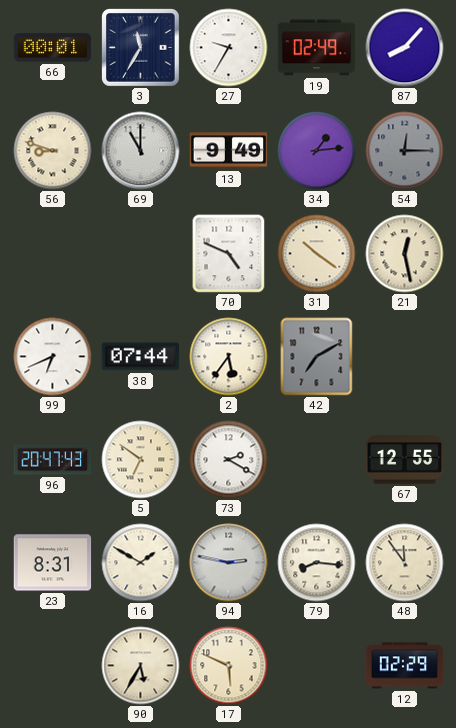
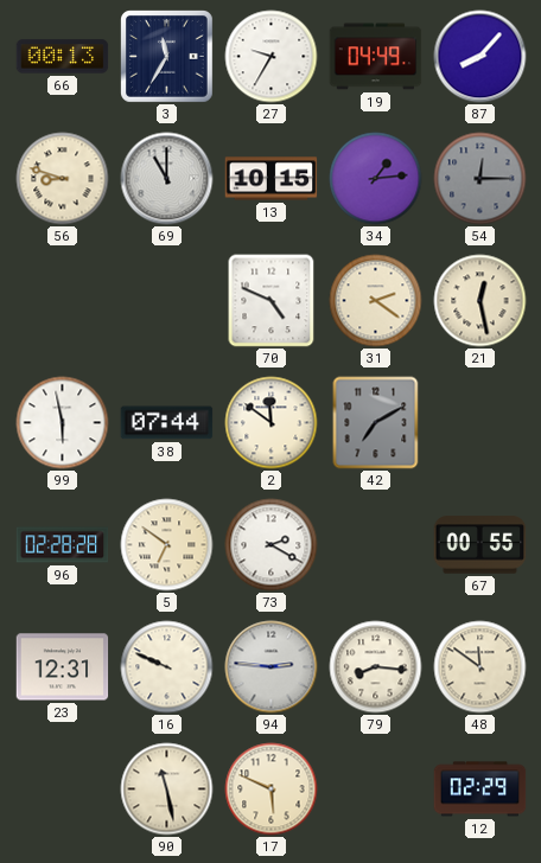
66: 00:01 -> 00:13
19: 02:49 -> 04:49
13: 9:49 -> 10:15
31: 10:21 -> 2:21
99: 6:41 -> 5:58
2: 5:36 -> 11:51
96: 20:47 -> 02:28
67: 12:55 -> 00:55
23: 8:31 -> 12:31
16: 1:50 -> 9:49
94: 2:47 -> 2:46
48: 11:54 -> 11:51
90: 5:35 -> 11:28
